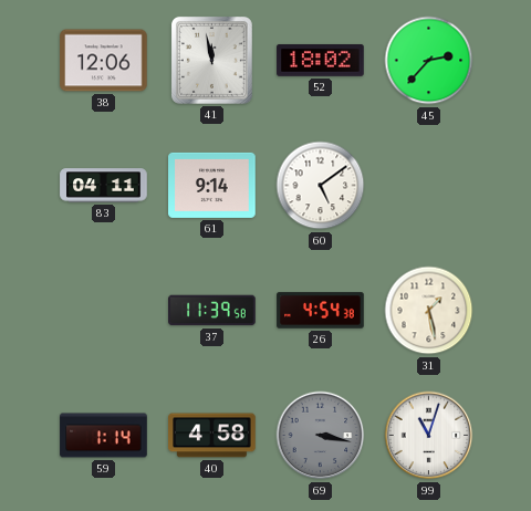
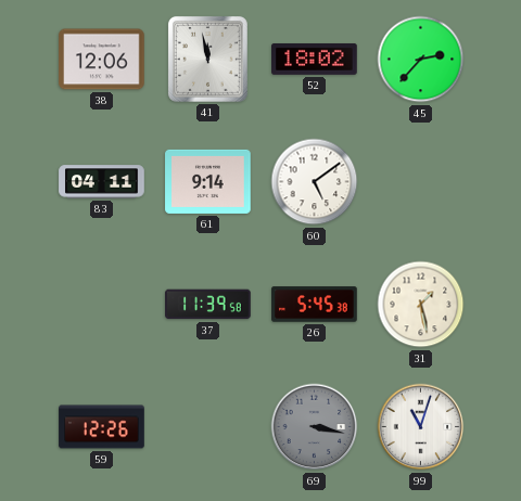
26: 4:54 -> 5:45
59: 1:14 -> 12:26
40: 4:58 -> none
